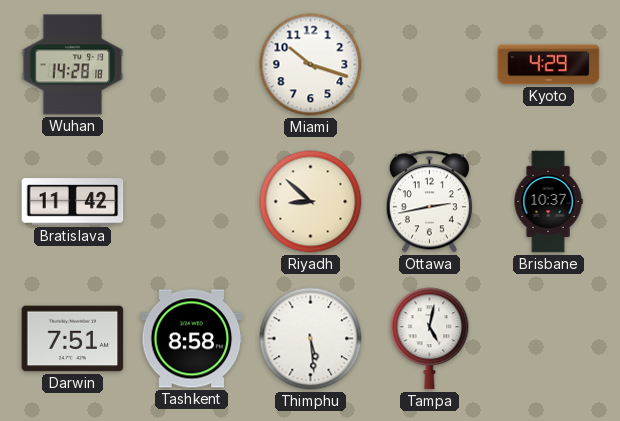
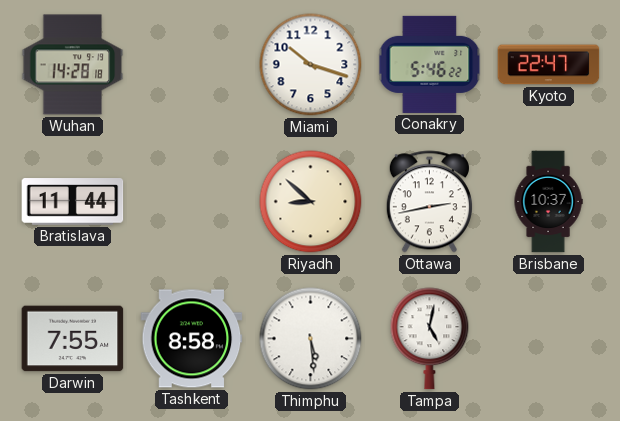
Conakry: none -> 5:46
Kyoto: 4:29 -> 22:47
Bratislava: 11:42 -> 11:44
Darwin: 7:51 -> 7:55
